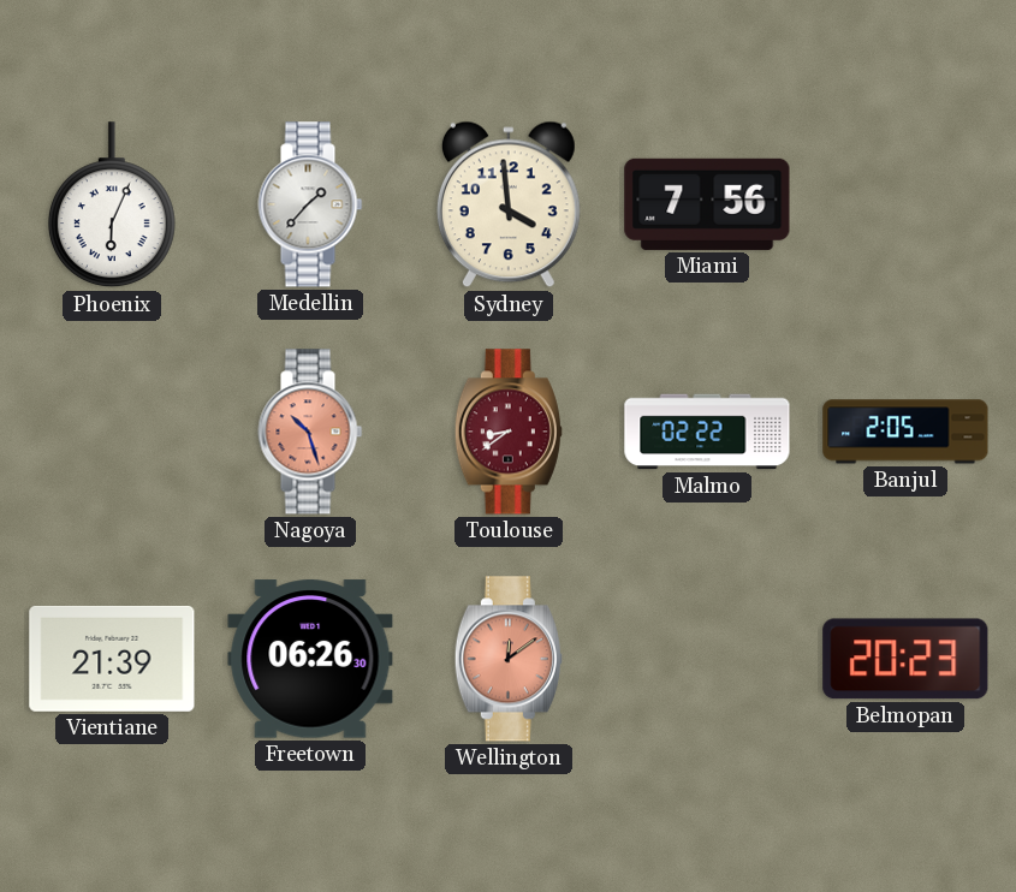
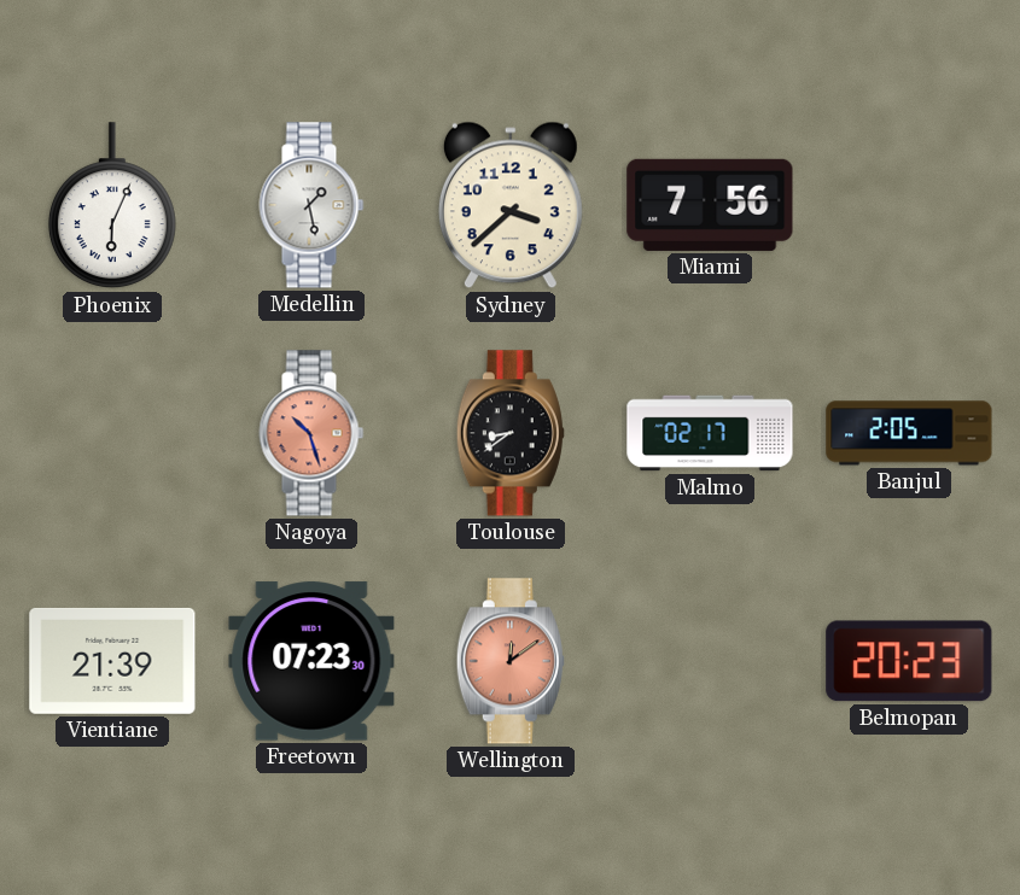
Medellin: 1:37 -> 1:28
Sydney: 3:59 -> 3:38
Toulouse dial: burgundy -> black
Malmo: 02:22 -> 02:17
Freetown: 06:26 -> 07:23
